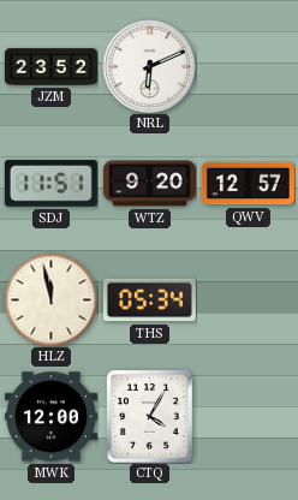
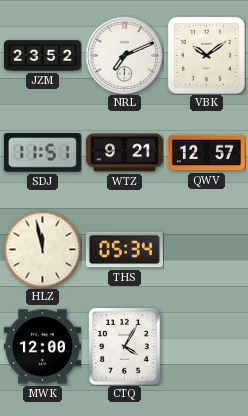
NRL: 6:11 -> 7:11
VBK: none -> 10:09
WTZ: 9:20 -> 9:21
